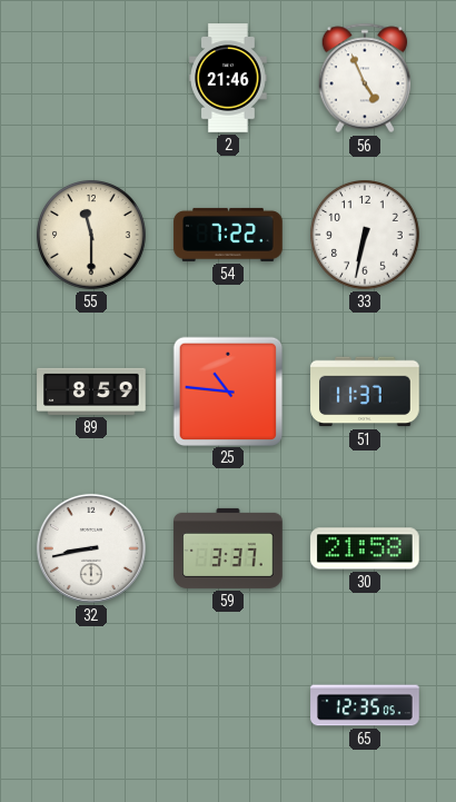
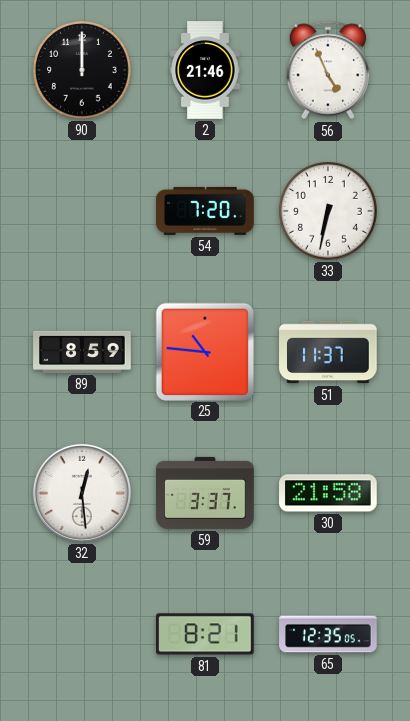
90: none -> 12:00
55: 11:30 -> none
54: 7:22 -> 7:20
32: 8:43 -> 12:29
81: none -> 8:21
